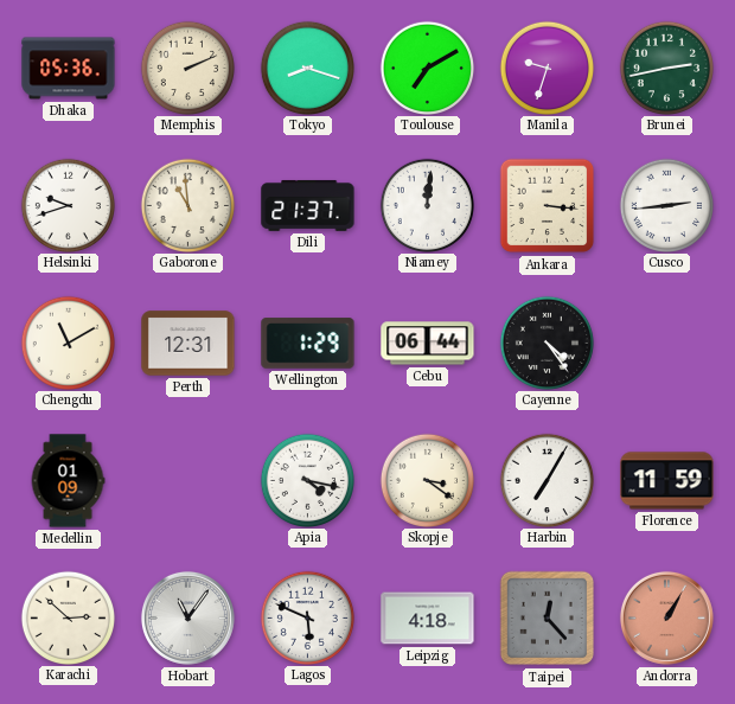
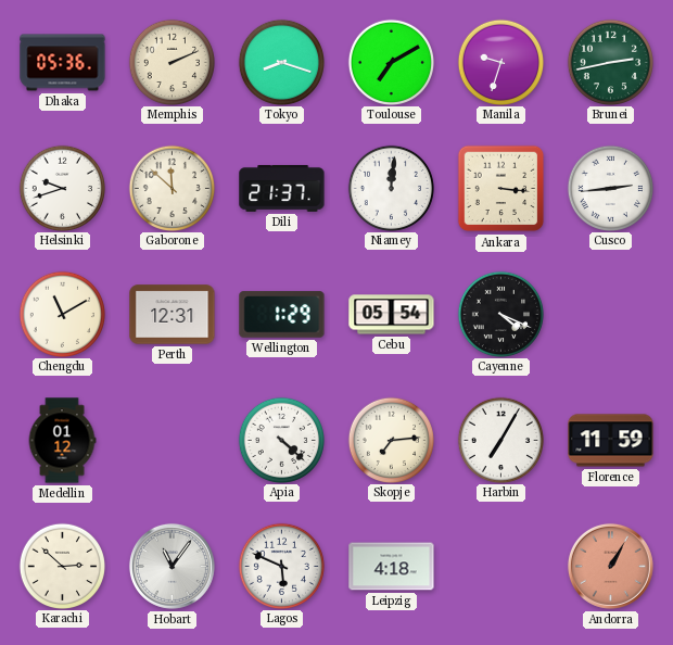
Gaborone: 10:59 -> 11:52
Cebu: 06:44 -> 05:54
Cayenne: 4:24 -> 4:19
Medellin: 01:09 -> 01:12
Apia: 4:17 -> 4:22
Skopje: 3:21 -> 7:14
Taipei: 12:23 -> none
